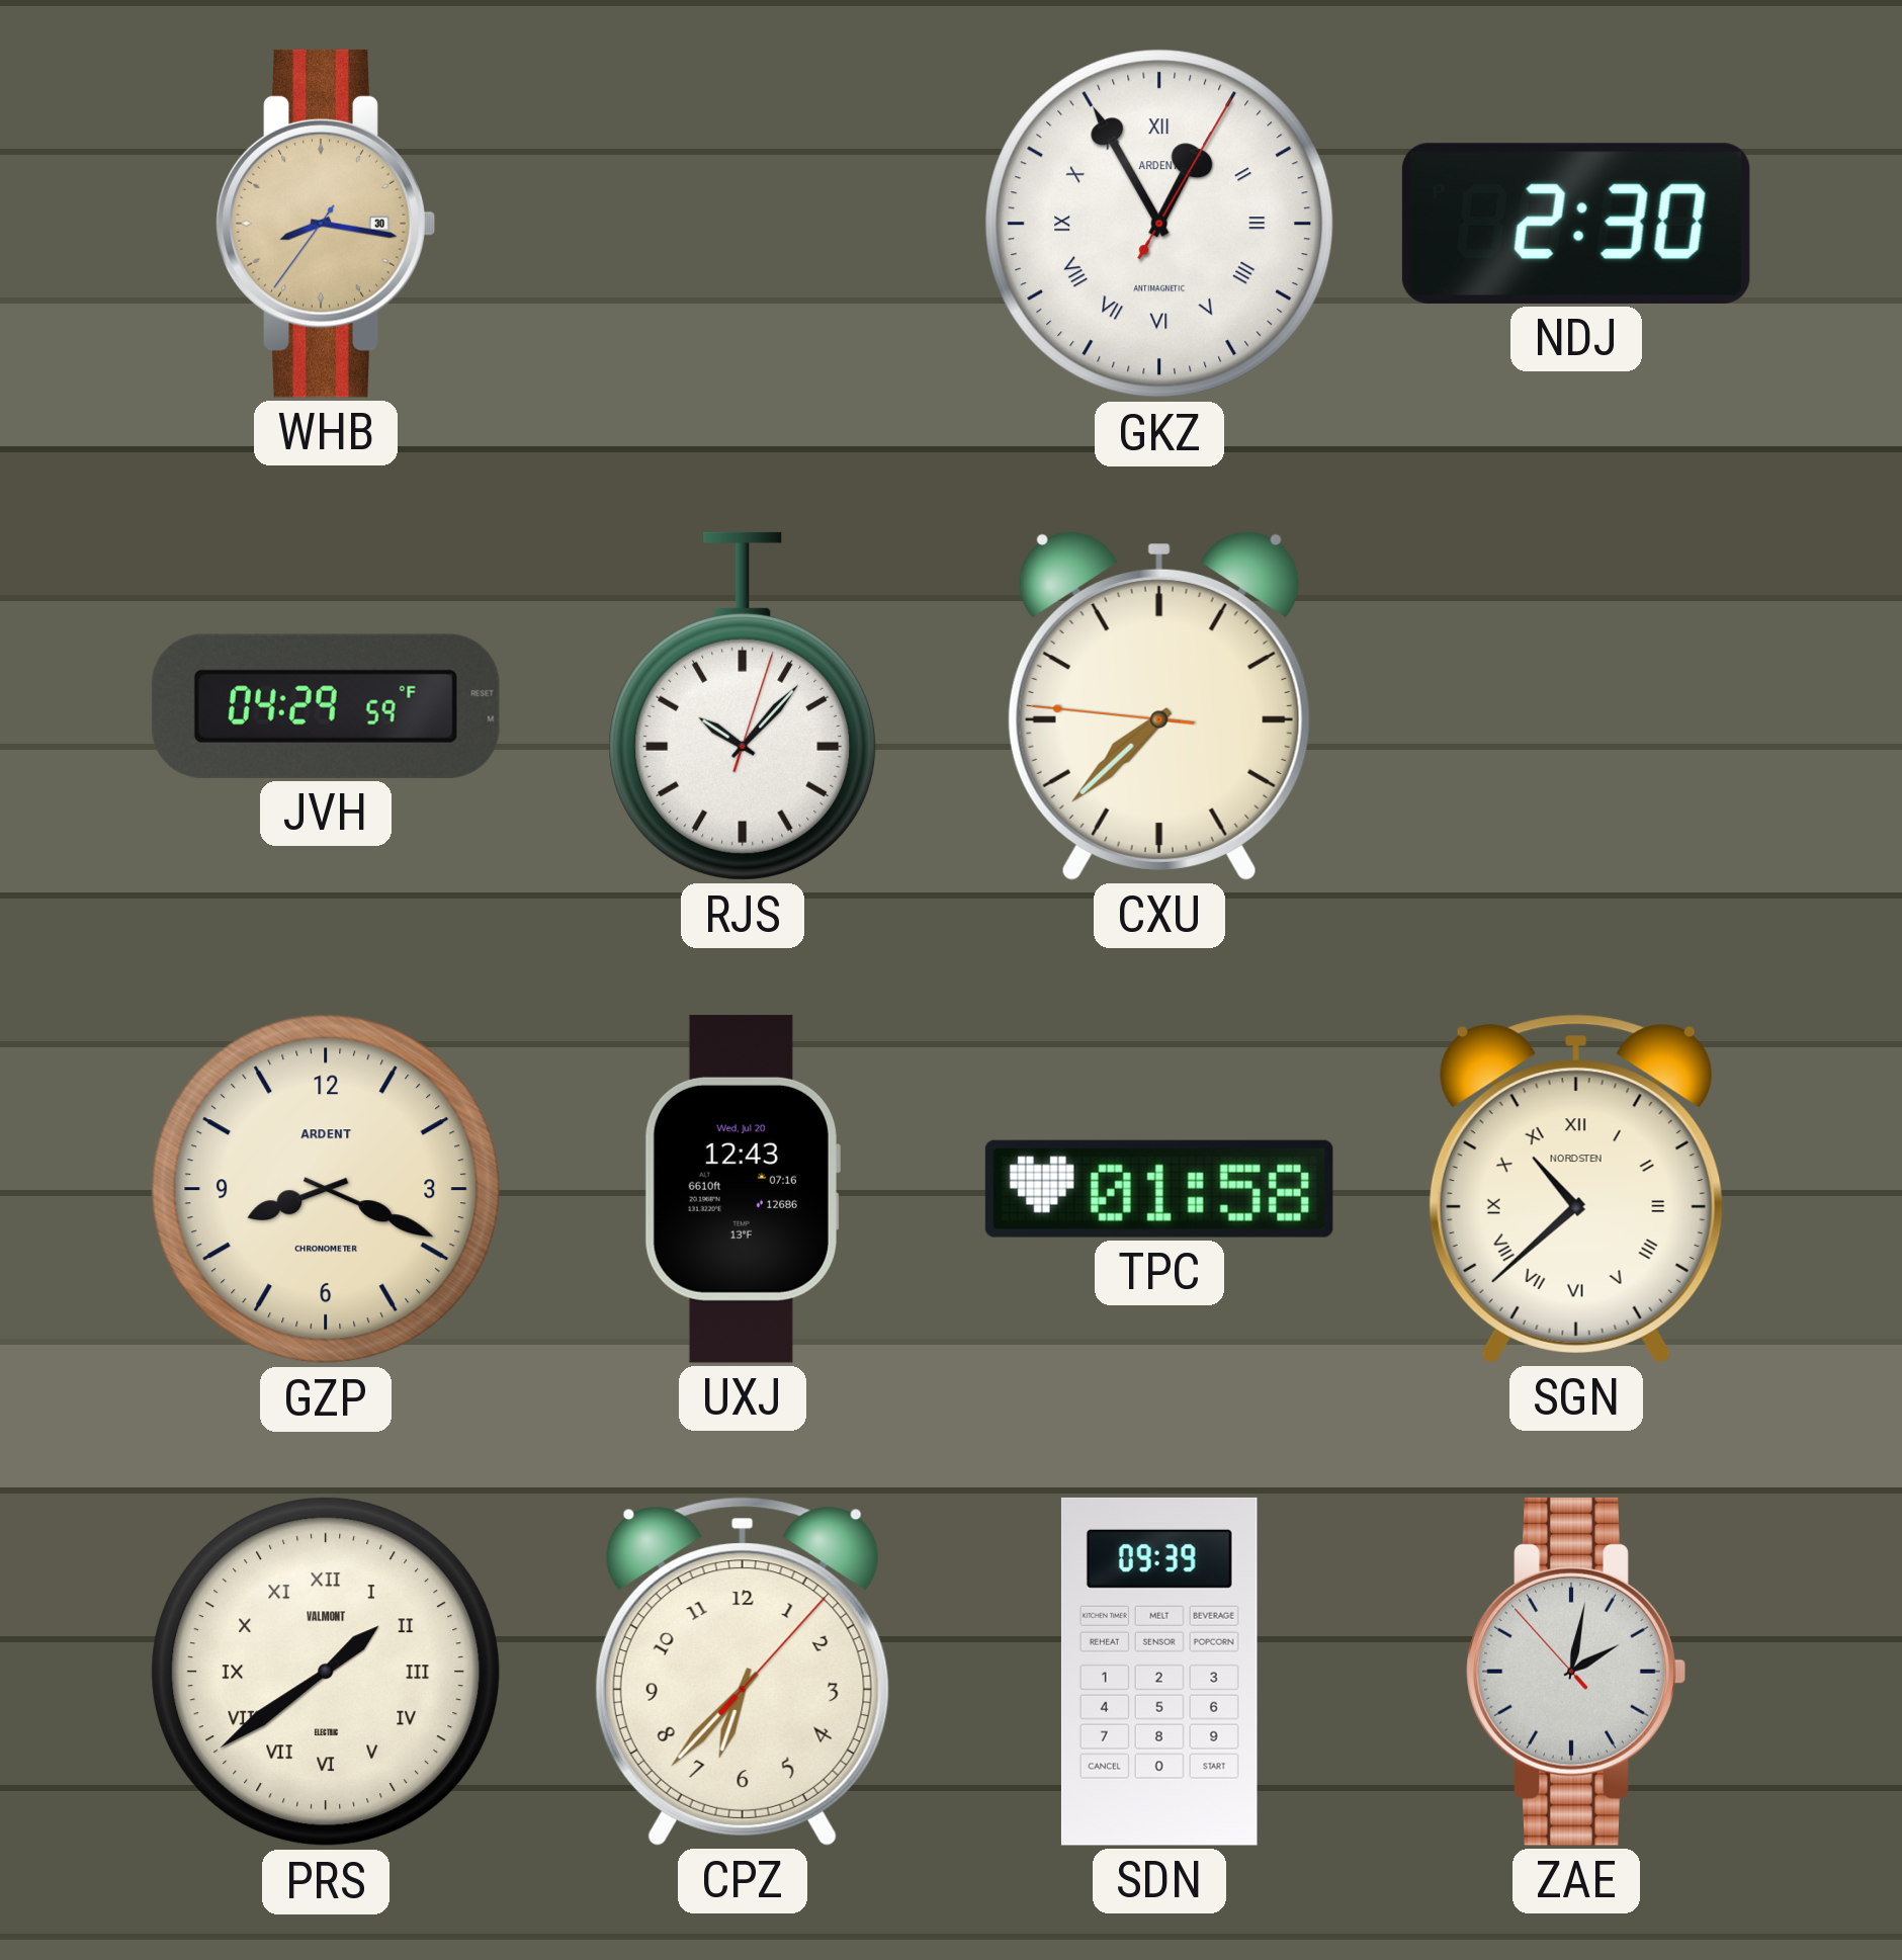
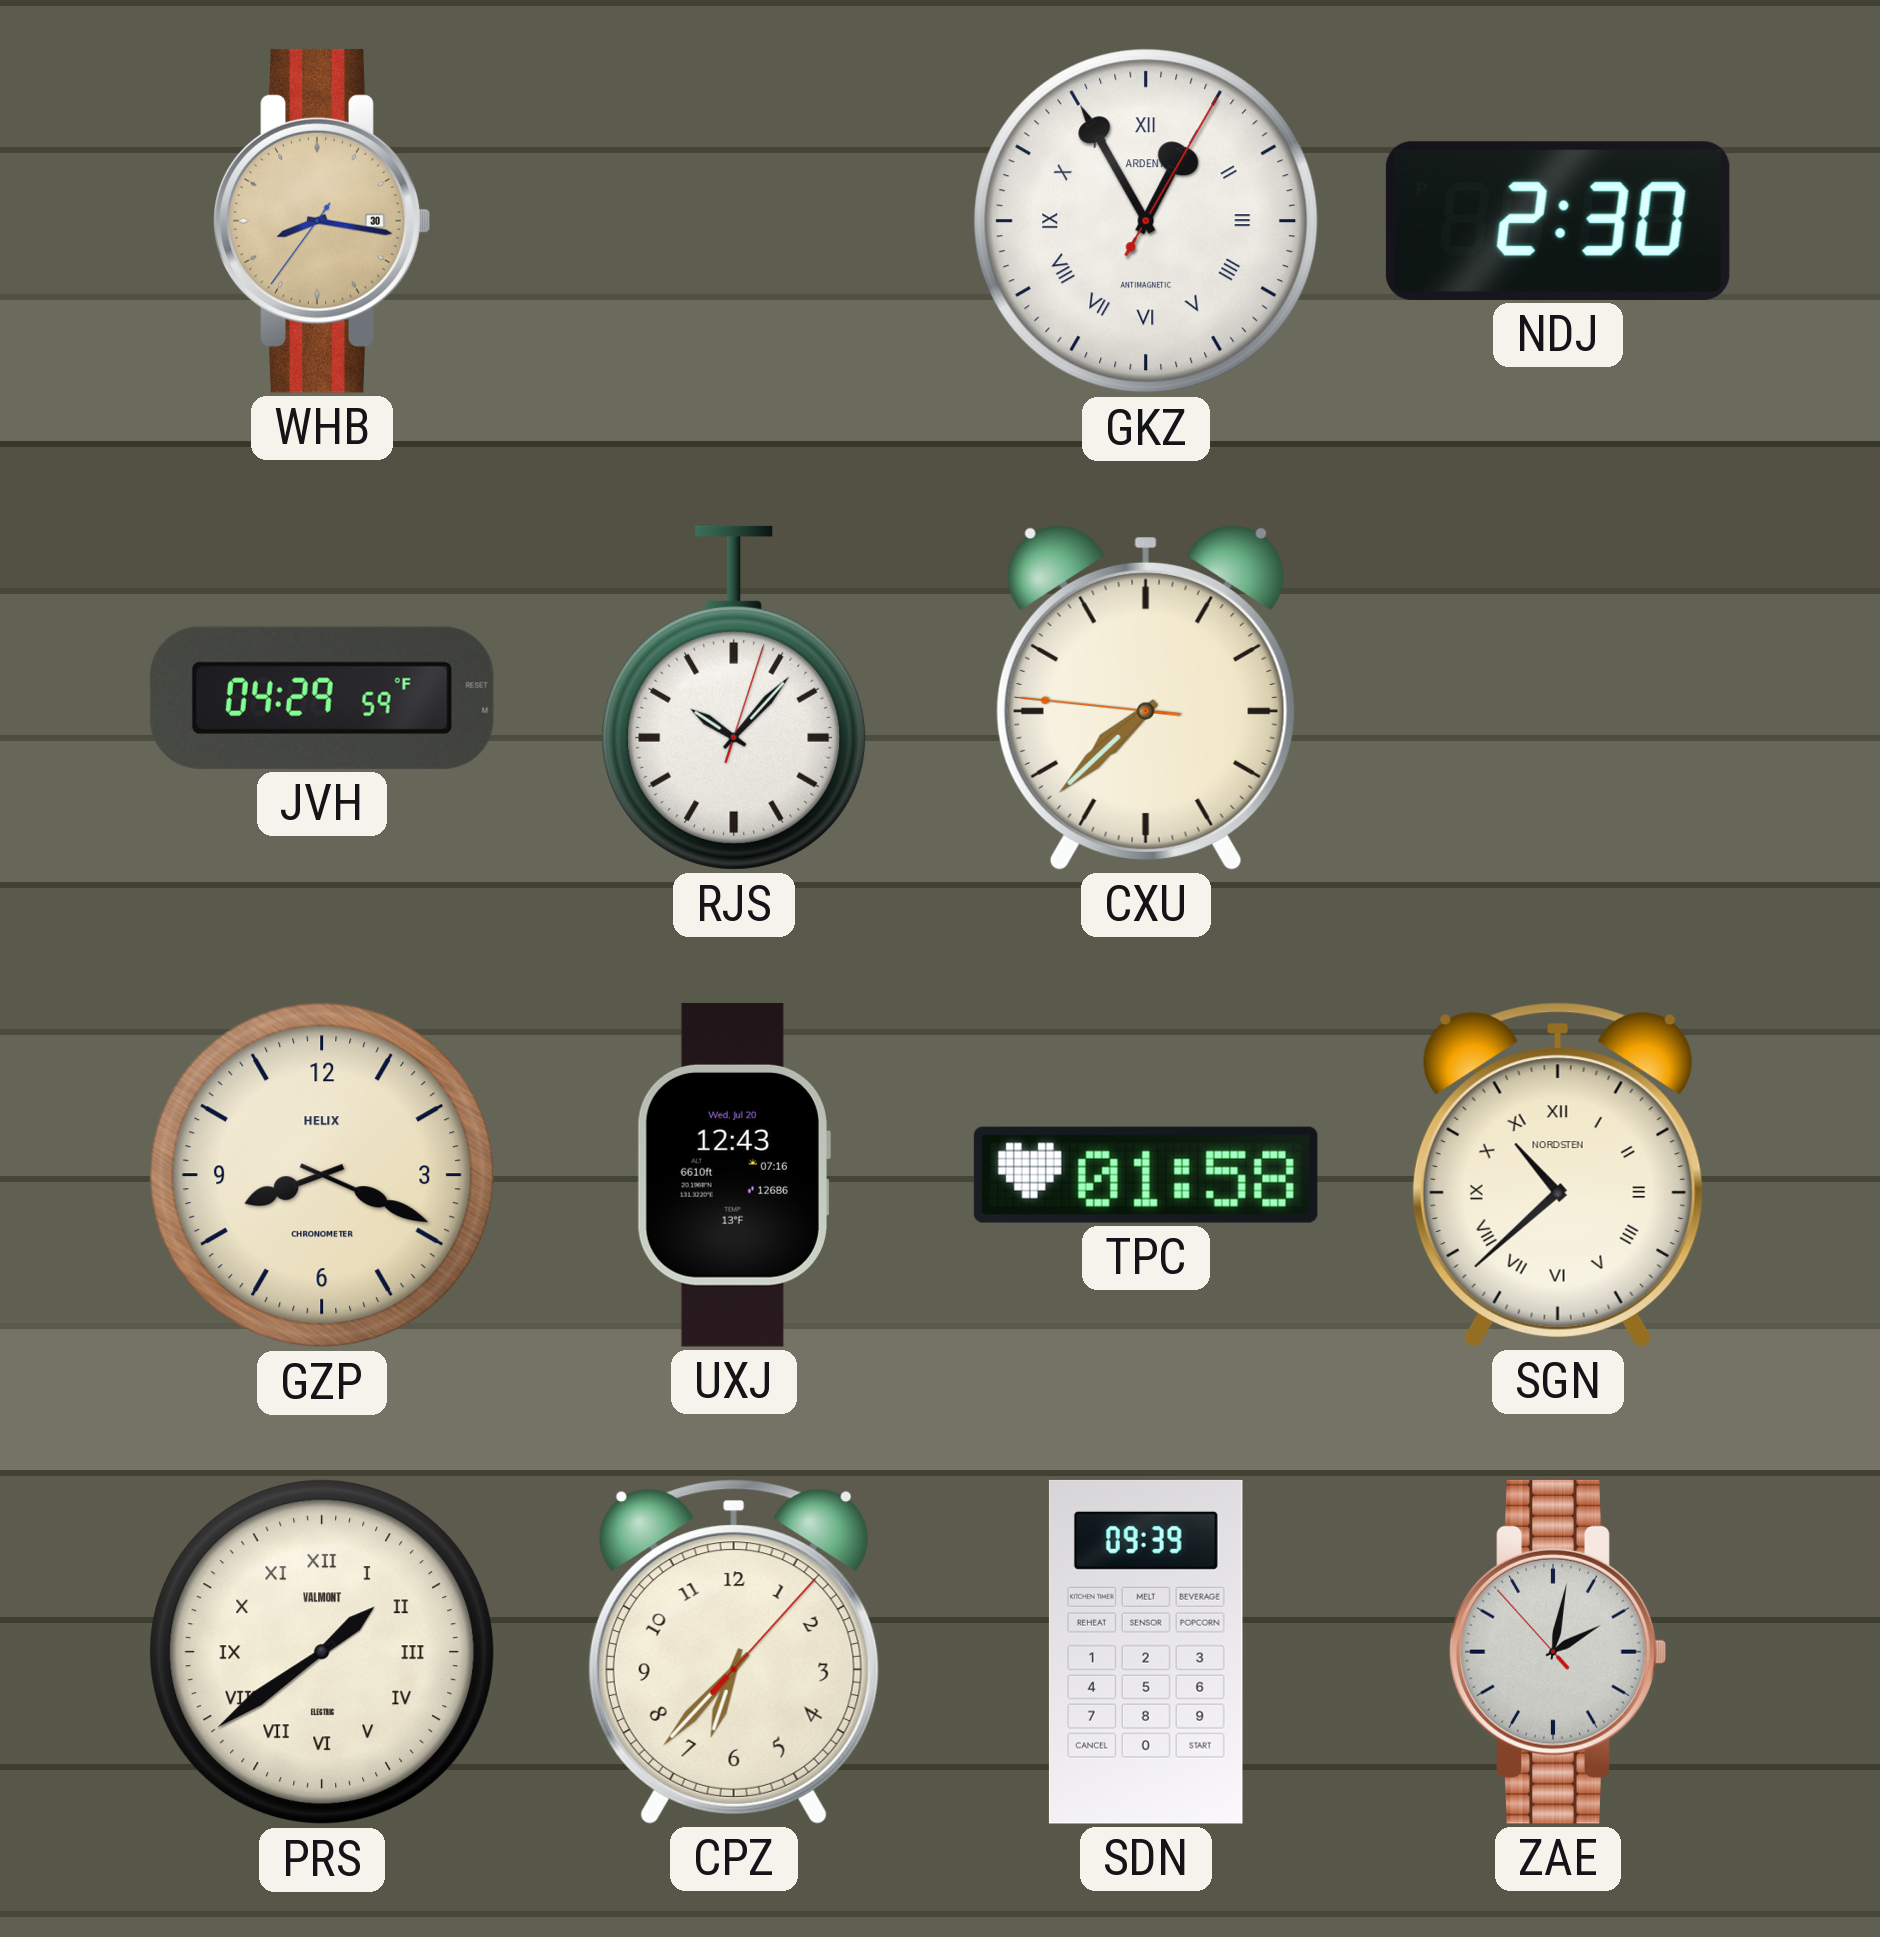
GZP brand: ARDENT -> HELIX
